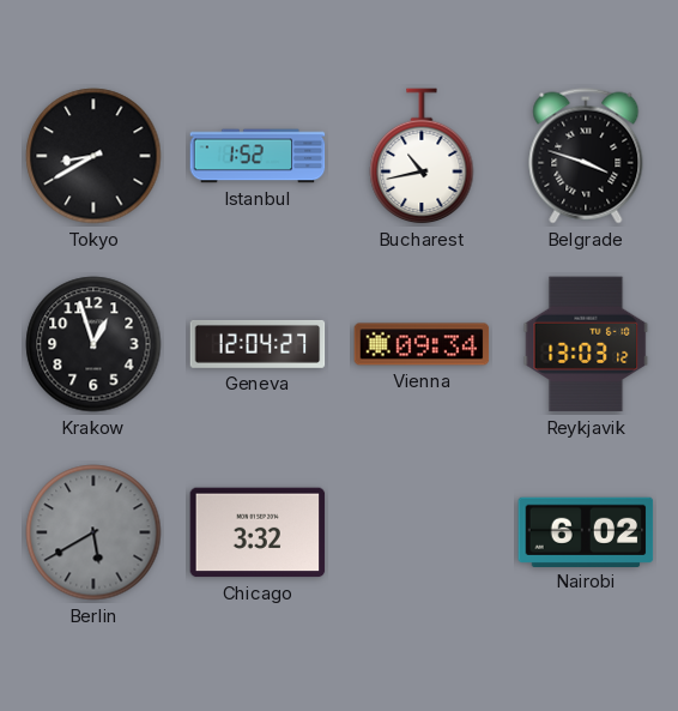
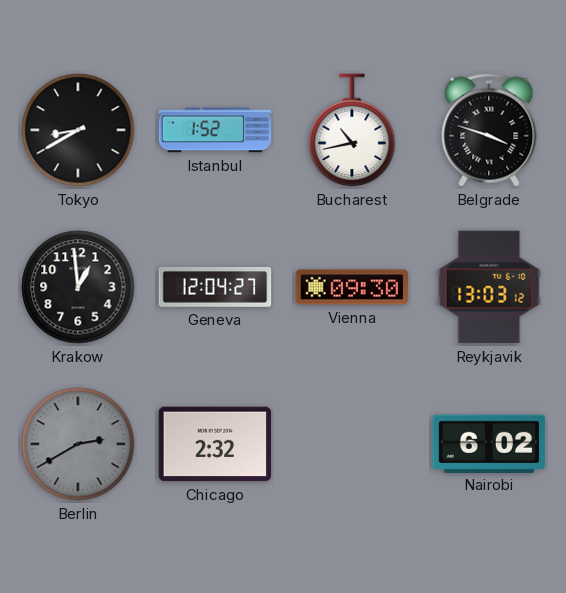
Krakow: 12:57 -> 12:59
Vienna: 09:34 -> 09:30
Berlin: 5:40 -> 2:40
Chicago: 3:32 -> 2:32
